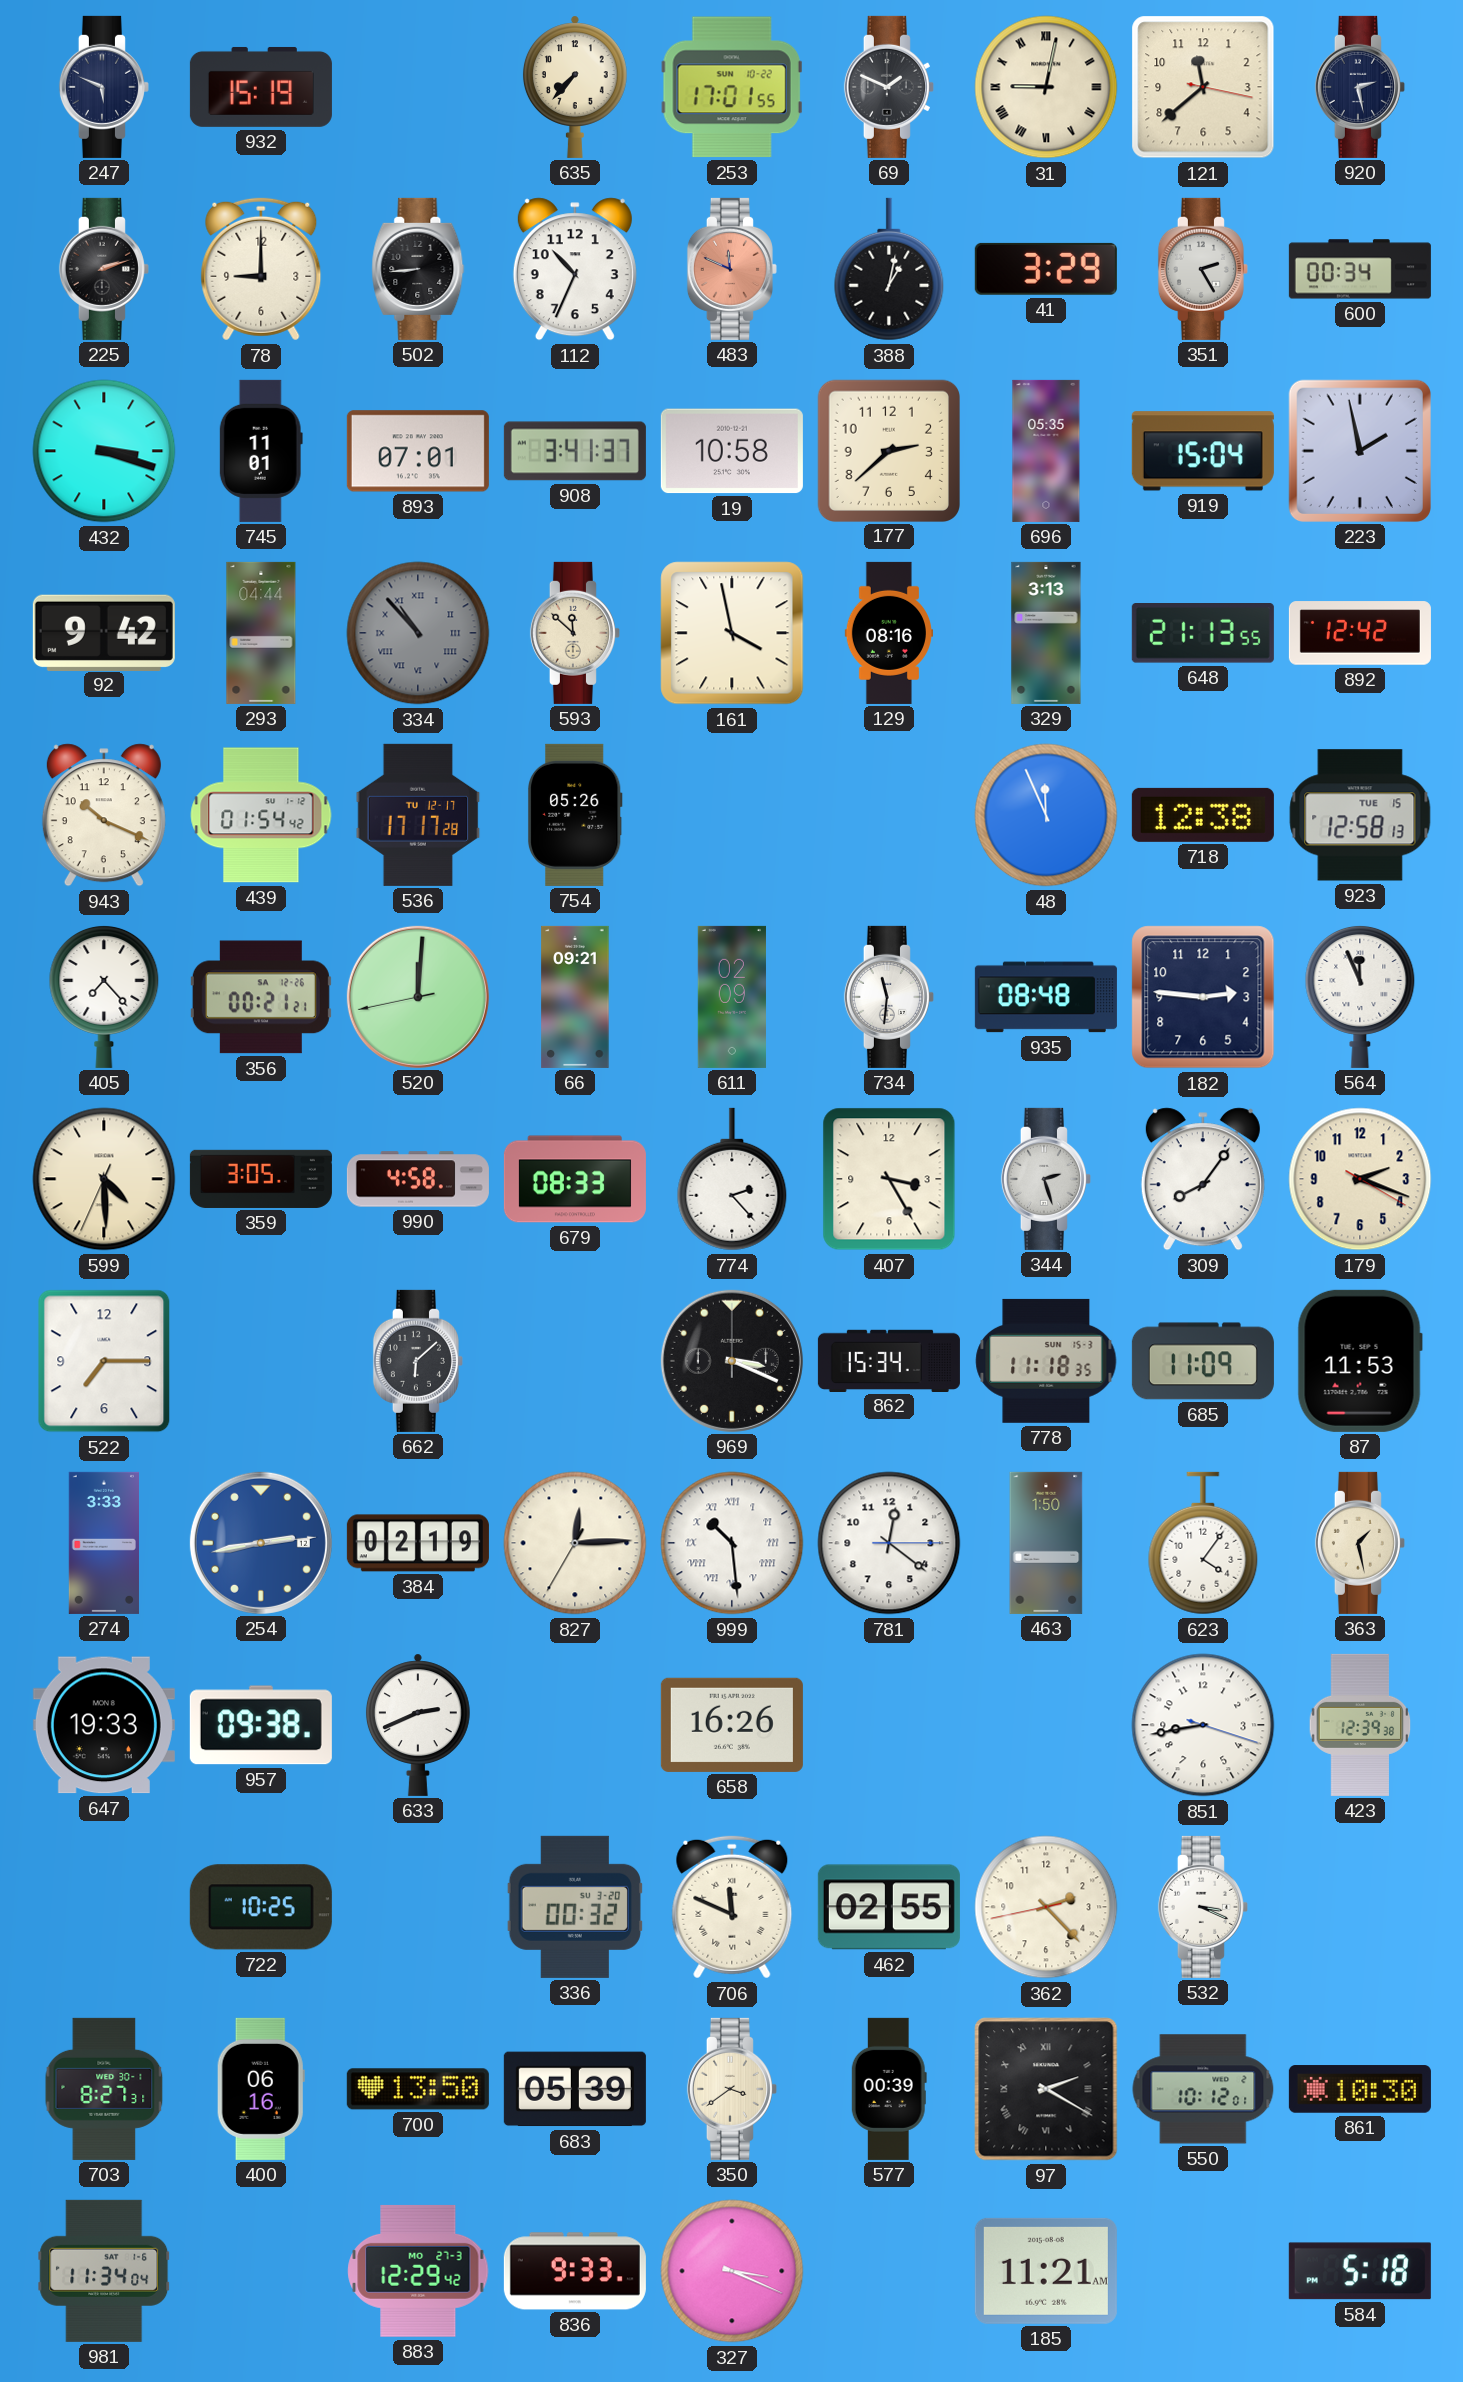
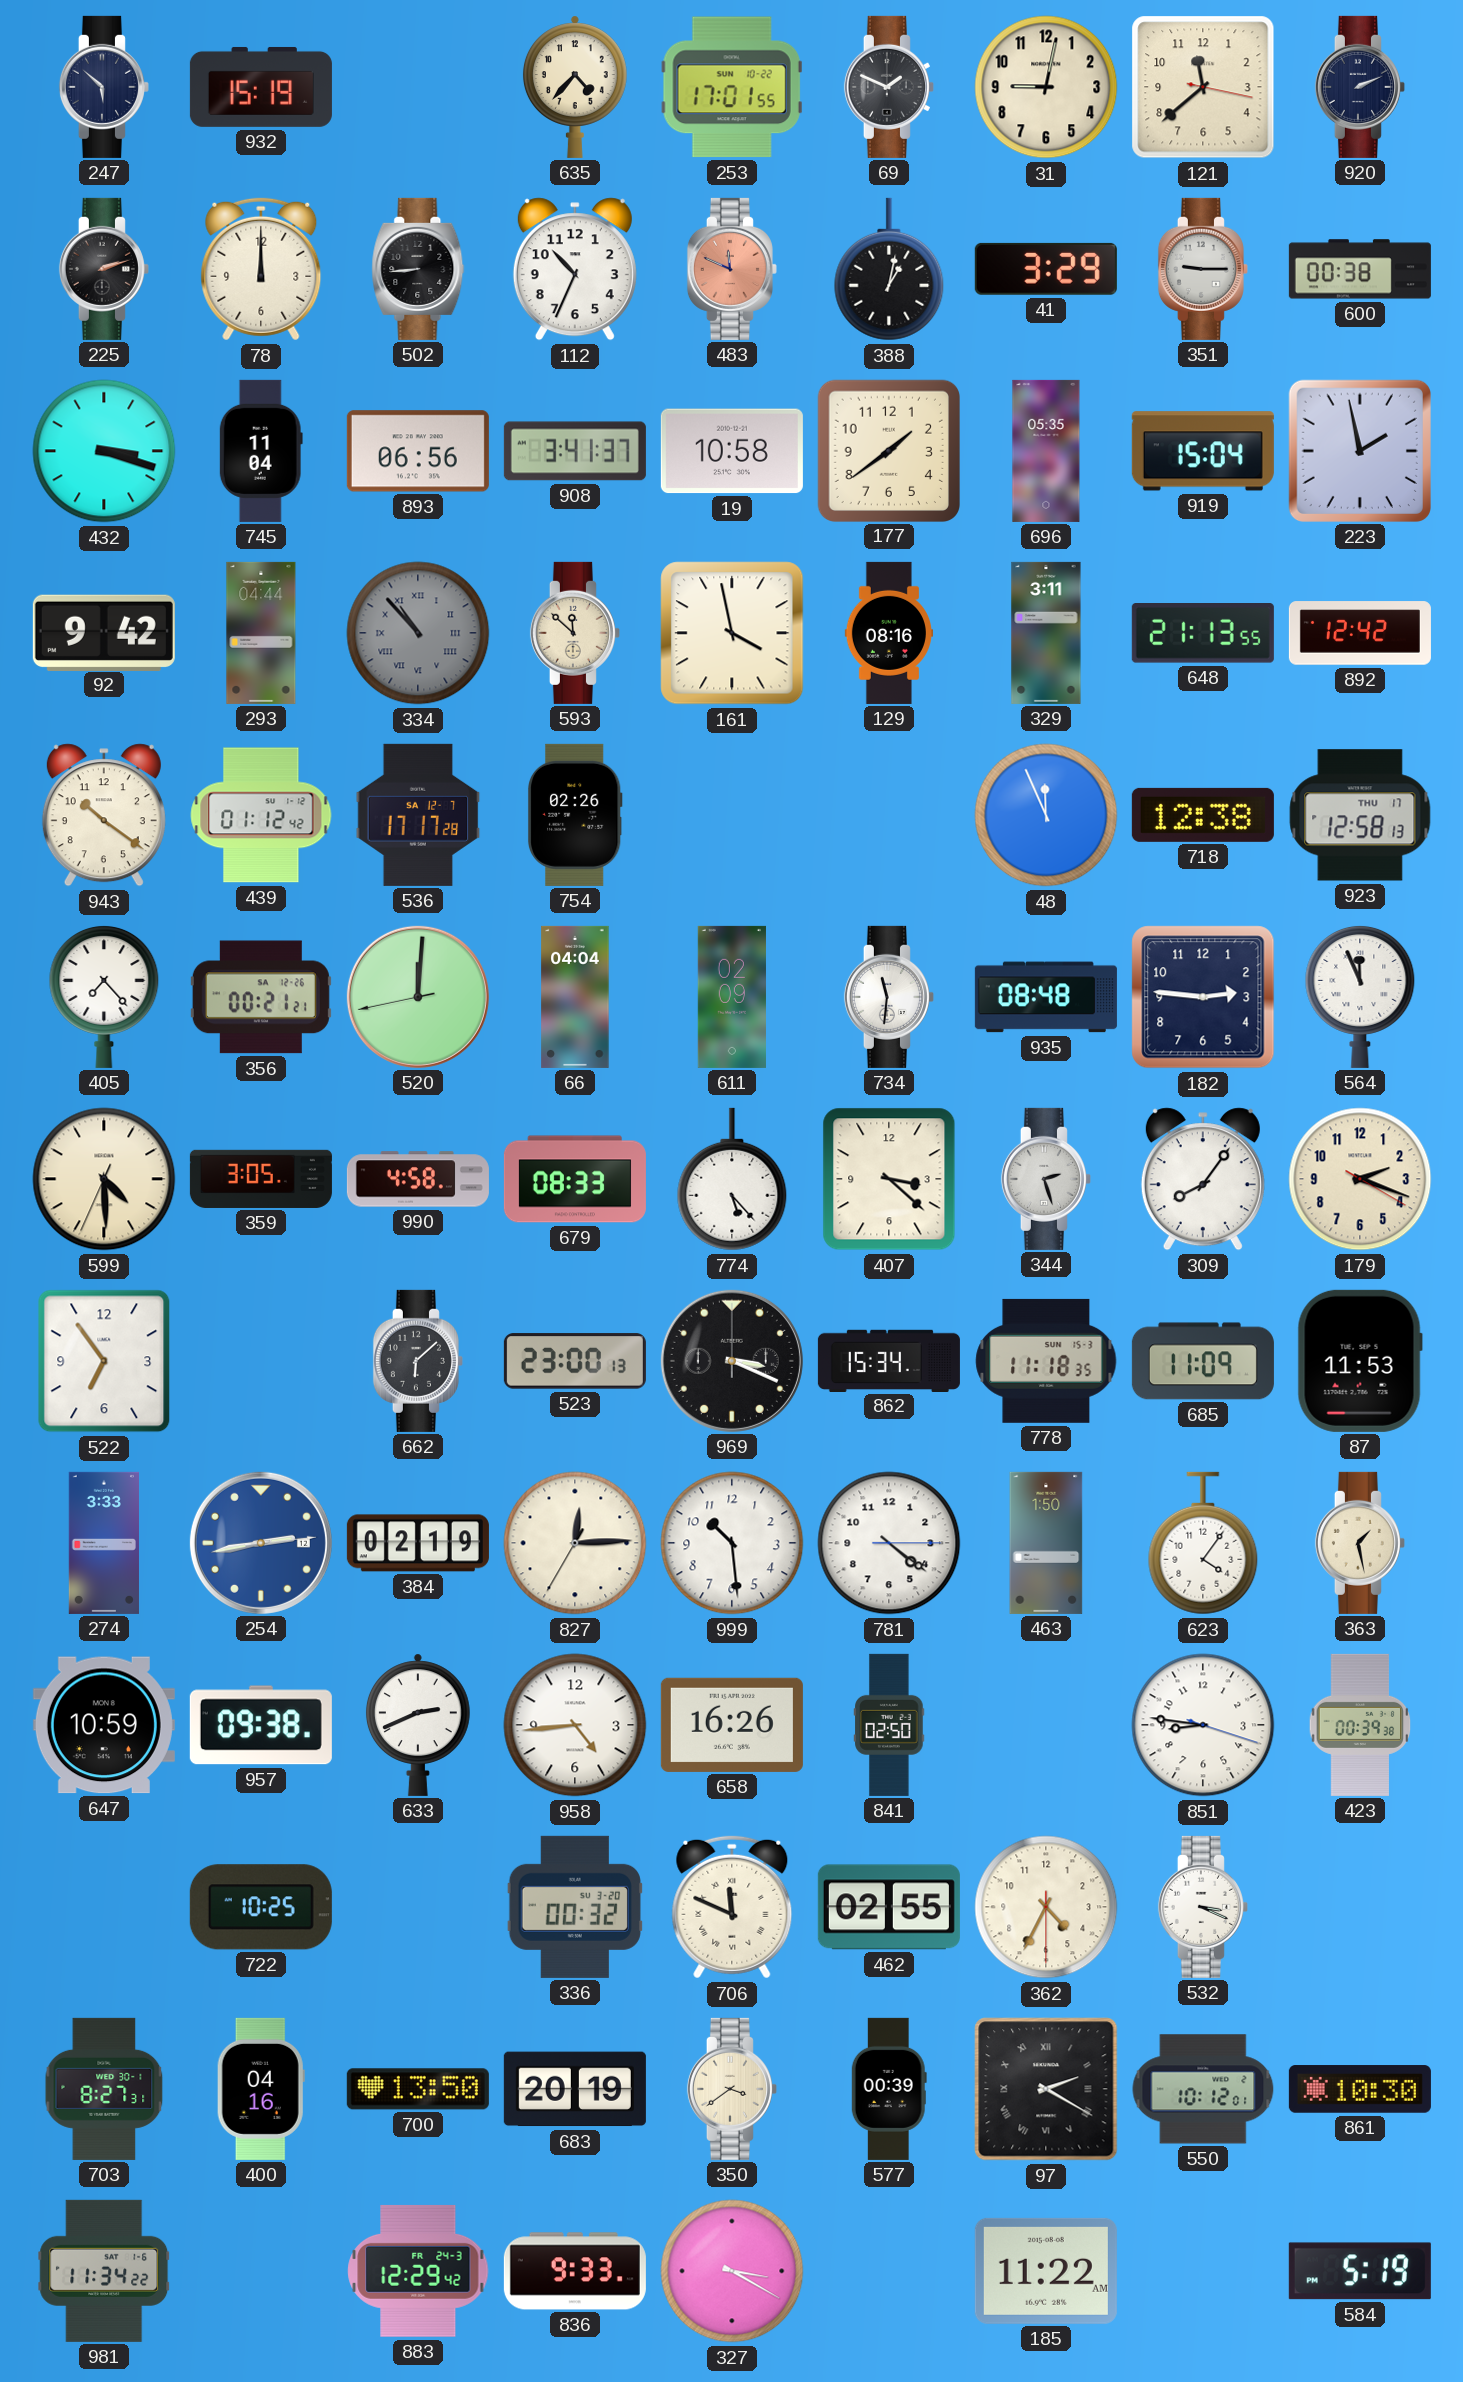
247: 5:49 -> 5:52
635: 7:37 -> 4:37
31 numerals: Roman -> Arabic
920: 2:28 -> 2:11
78: 9:00 -> 12:00
351: 2:25 -> 9:15
600: 00:34 -> 00:38
745: 11:01 -> 11:04
893: 07:01 -> 06:56
177: 2:38 -> 1:39
329: 3:13 -> 3:11
943: 10:19 -> 10:21
439: 01:54 -> 01:12
536 date: TU 12-17 -> SA 12-7
754: 05:26 -> 02:26
923 date: TUE 15 -> THU 17
66: 09:21 -> 04:04
774: 2:23 -> 5:23
407: 3:25 -> 3:22
522: 7:15 -> 6:54
523: none -> 23:00
999 numerals: Roman -> Arabic
781: 12:21 -> 4:21
647: 19:33 -> 10:59
958: none -> 4:44
841: none -> 02:50
851: 8:43 -> 8:46
423: 12:39 -> 00:39
362: 2:22 -> 4:34
400: 06:16 -> 04:16
683: 05:39 -> 20:19
981: 11:34:04 -> 11:34:22
883 date: MO 27-3 -> FR 24-3
327: 3:19 -> 3:20
185: 11:21 -> 11:22
584: 5:18 -> 5:19
